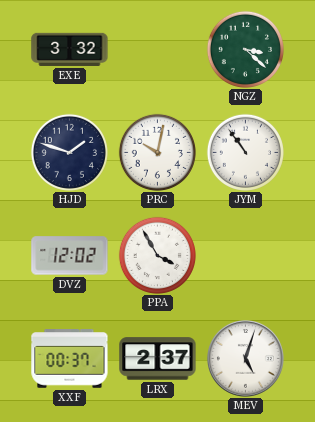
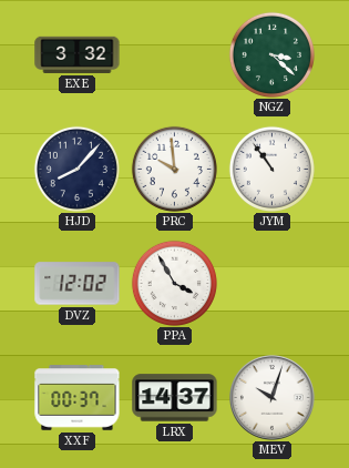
HJD: 1:48 -> 8:07
PRC: 10:02 -> 9:59
LRX: 2:37 -> 14:37
MEV: 5:03 -> 10:03
